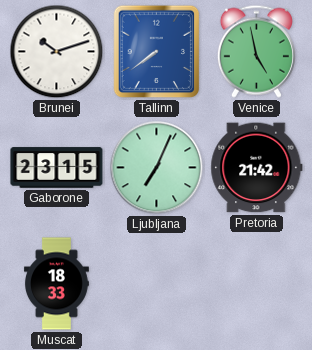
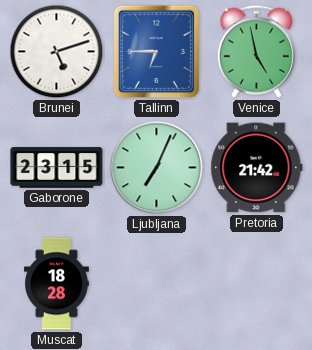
Brunei: 10:12 -> 5:12
Tallinn: 7:39 -> 6:45
Muscat: 18:33 -> 18:28
